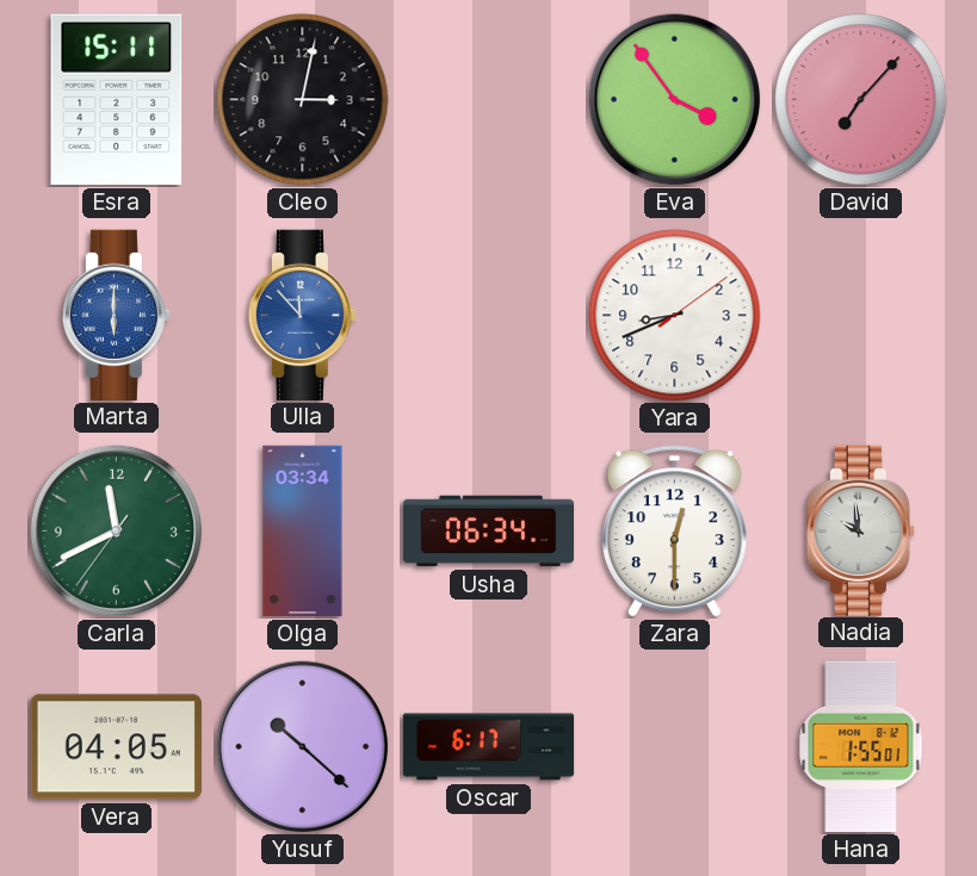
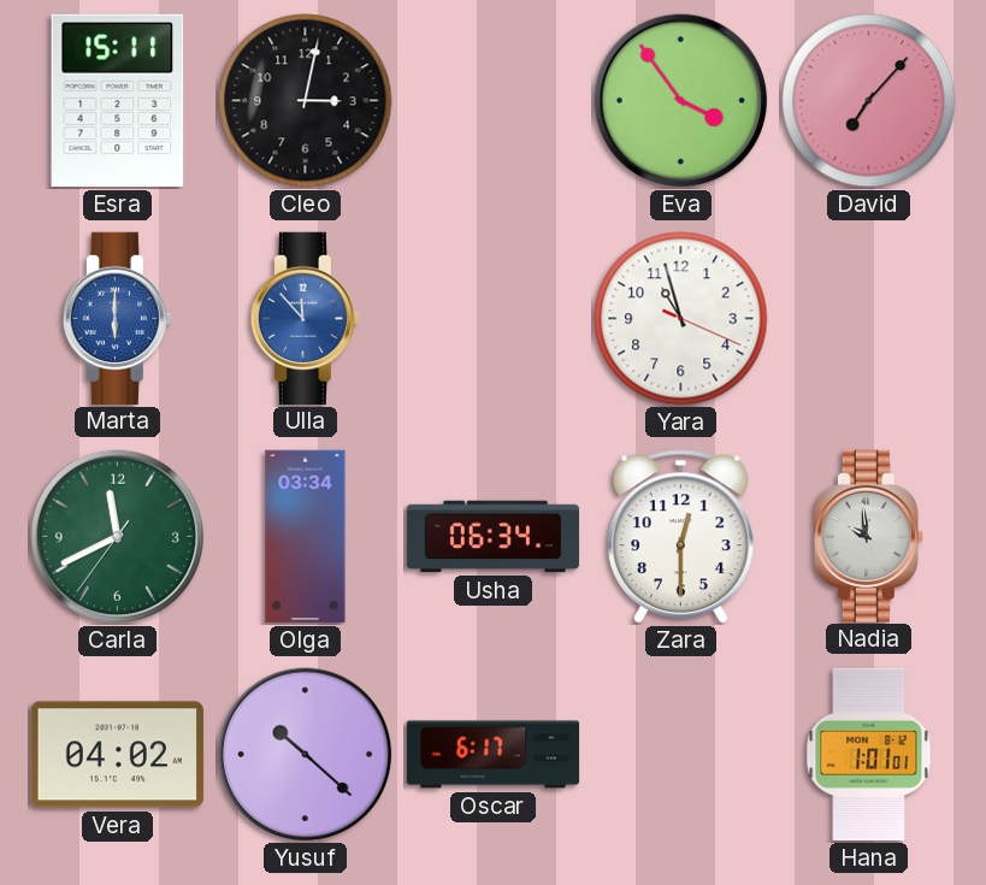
Yara: 8:41 -> 10:57
Vera: 04:05 -> 04:02
Hana: 1:55 -> 1:01
